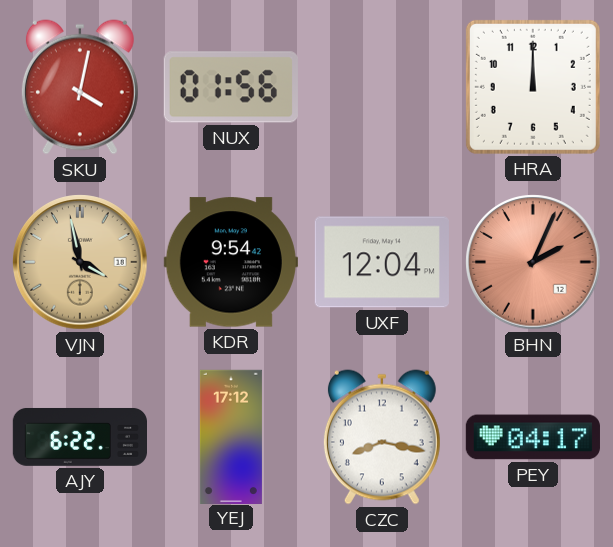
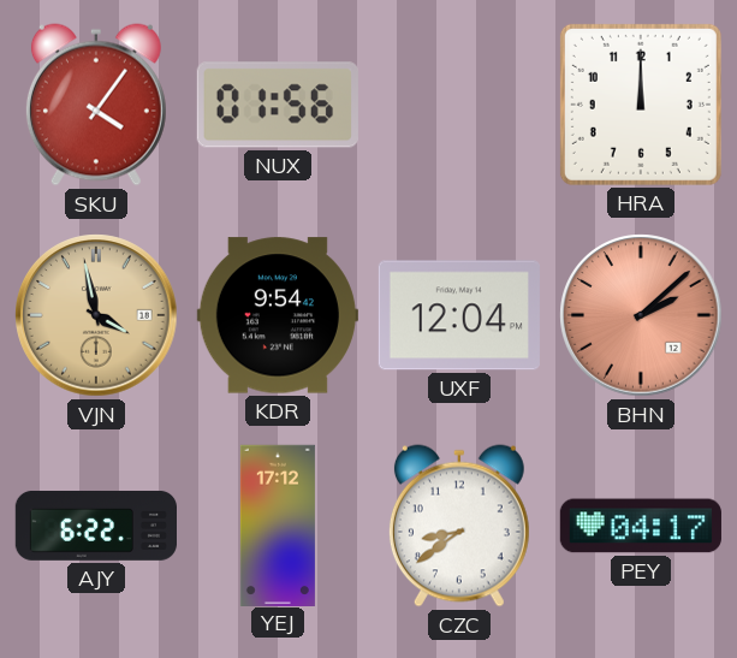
SKU: 4:02 -> 4:06
BHN: 2:04 -> 2:08
CZC: 8:17 -> 8:39
